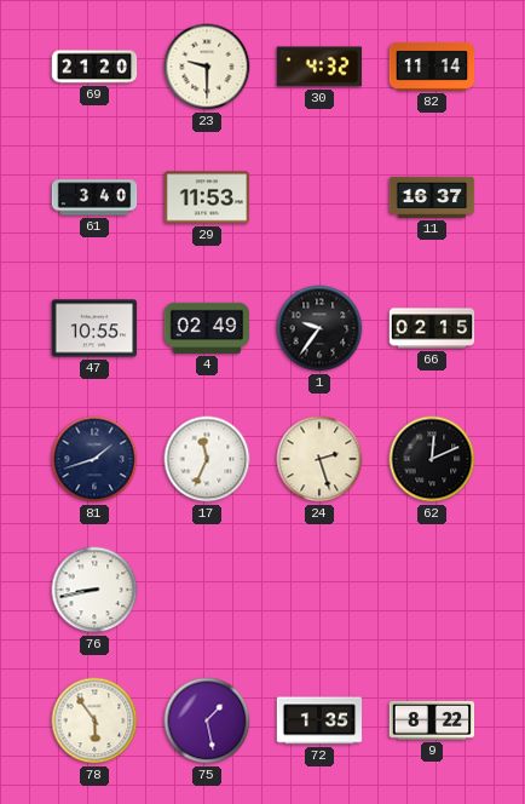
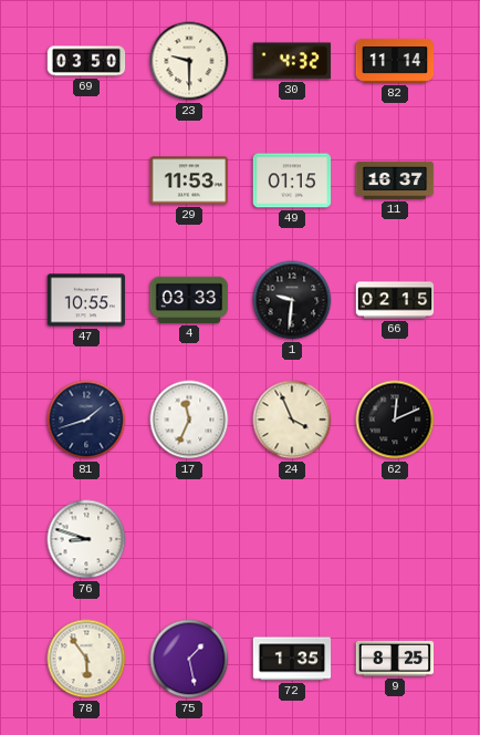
69: 21:20 -> 03:50
61: 3:40 -> none
49: none -> 01:15
4: 02:49 -> 03:33
1: 9:36 -> 9:31
24: 2:27 -> 3:56
76: 8:43 -> 8:48
9: 8:22 -> 8:25
